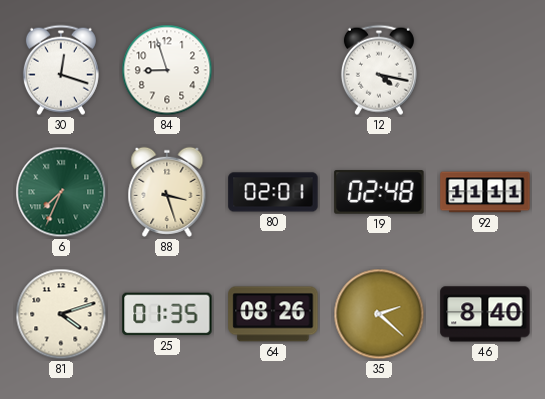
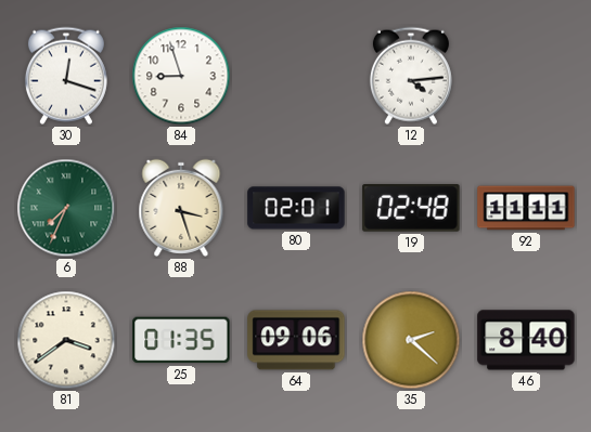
12: 4:17 -> 4:14
81: 4:12 -> 3:39
64: 08:26 -> 09:06
